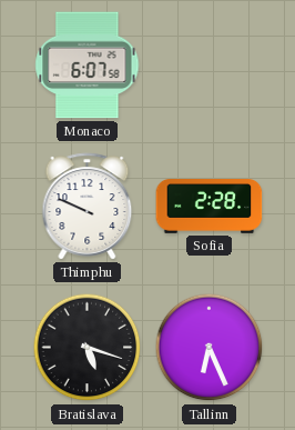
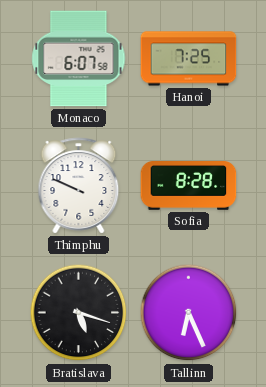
Hanoi: none -> 7:25
Sofia: 2:28 -> 8:28
